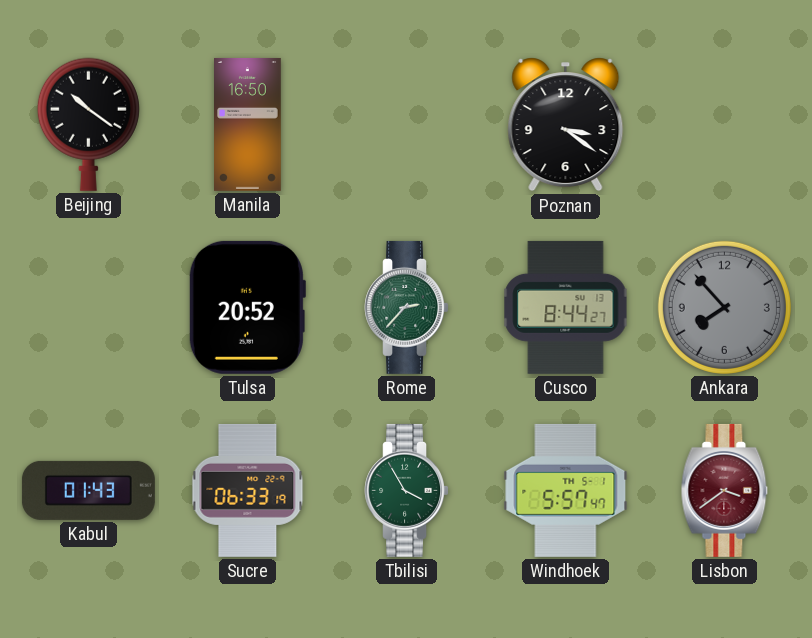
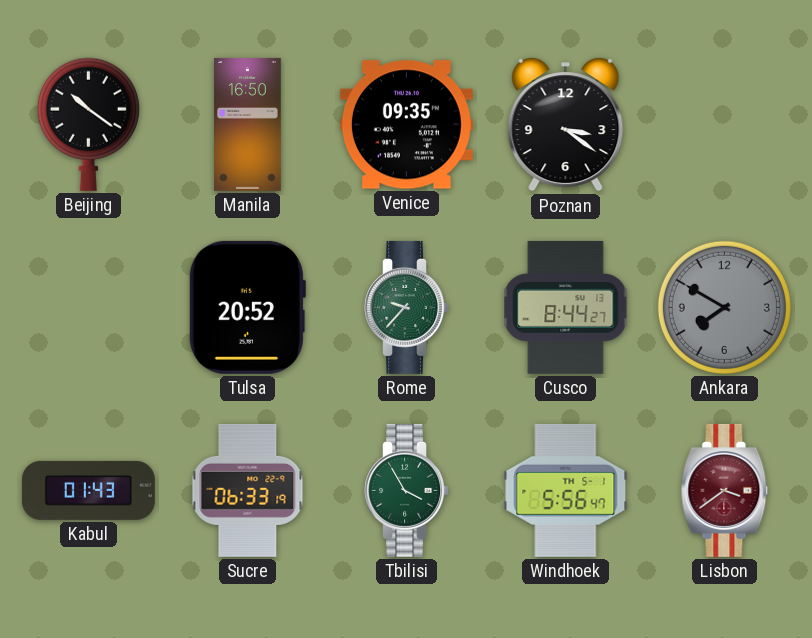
Venice: none -> 09:35
Rome: 2:37 -> 9:37
Ankara: 7:53 -> 7:50
Windhoek: 5:57 -> 5:56
